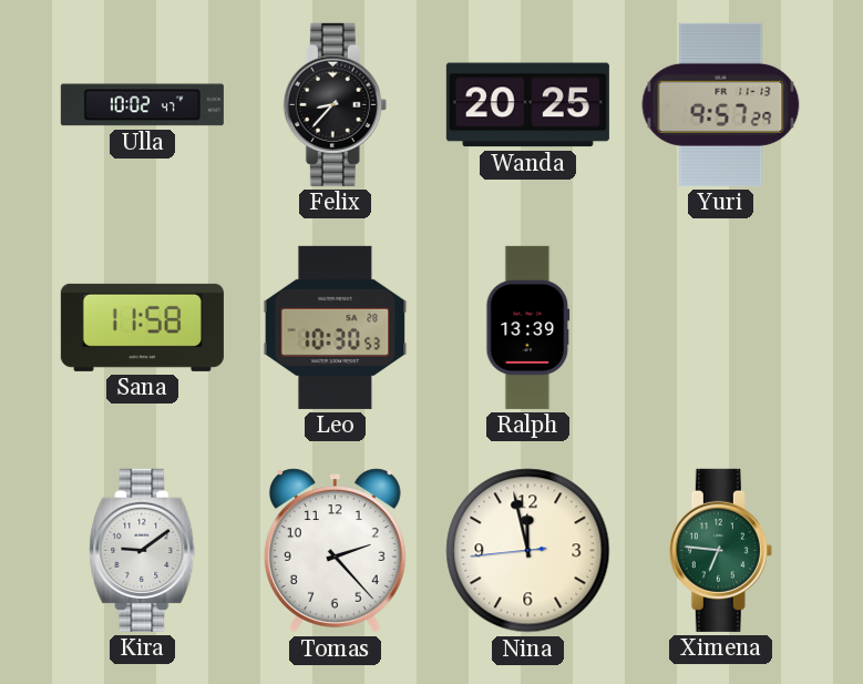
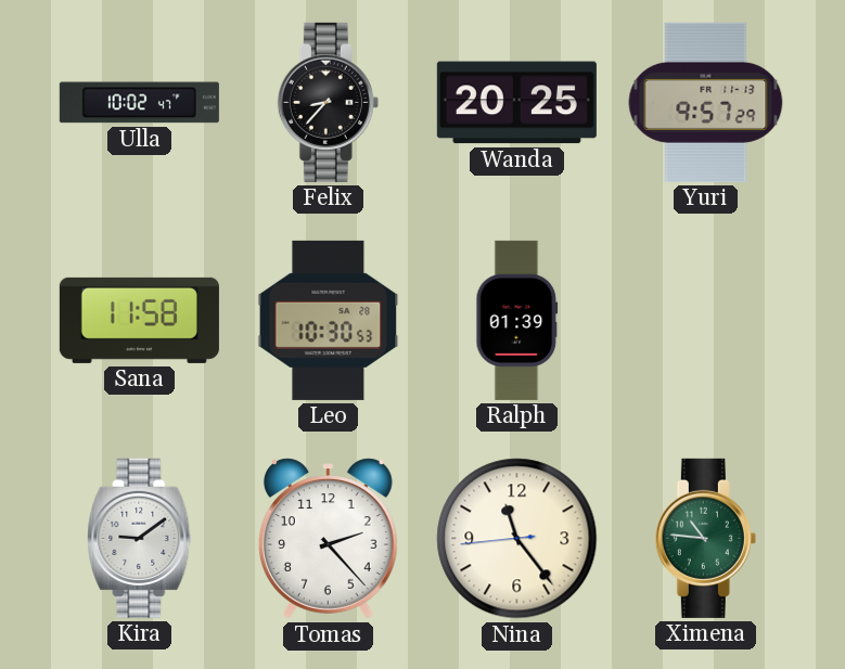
Ralph: 13:39 -> 01:39
Nina: 11:57 -> 11:23
Ximena: 6:46 -> 10:46
